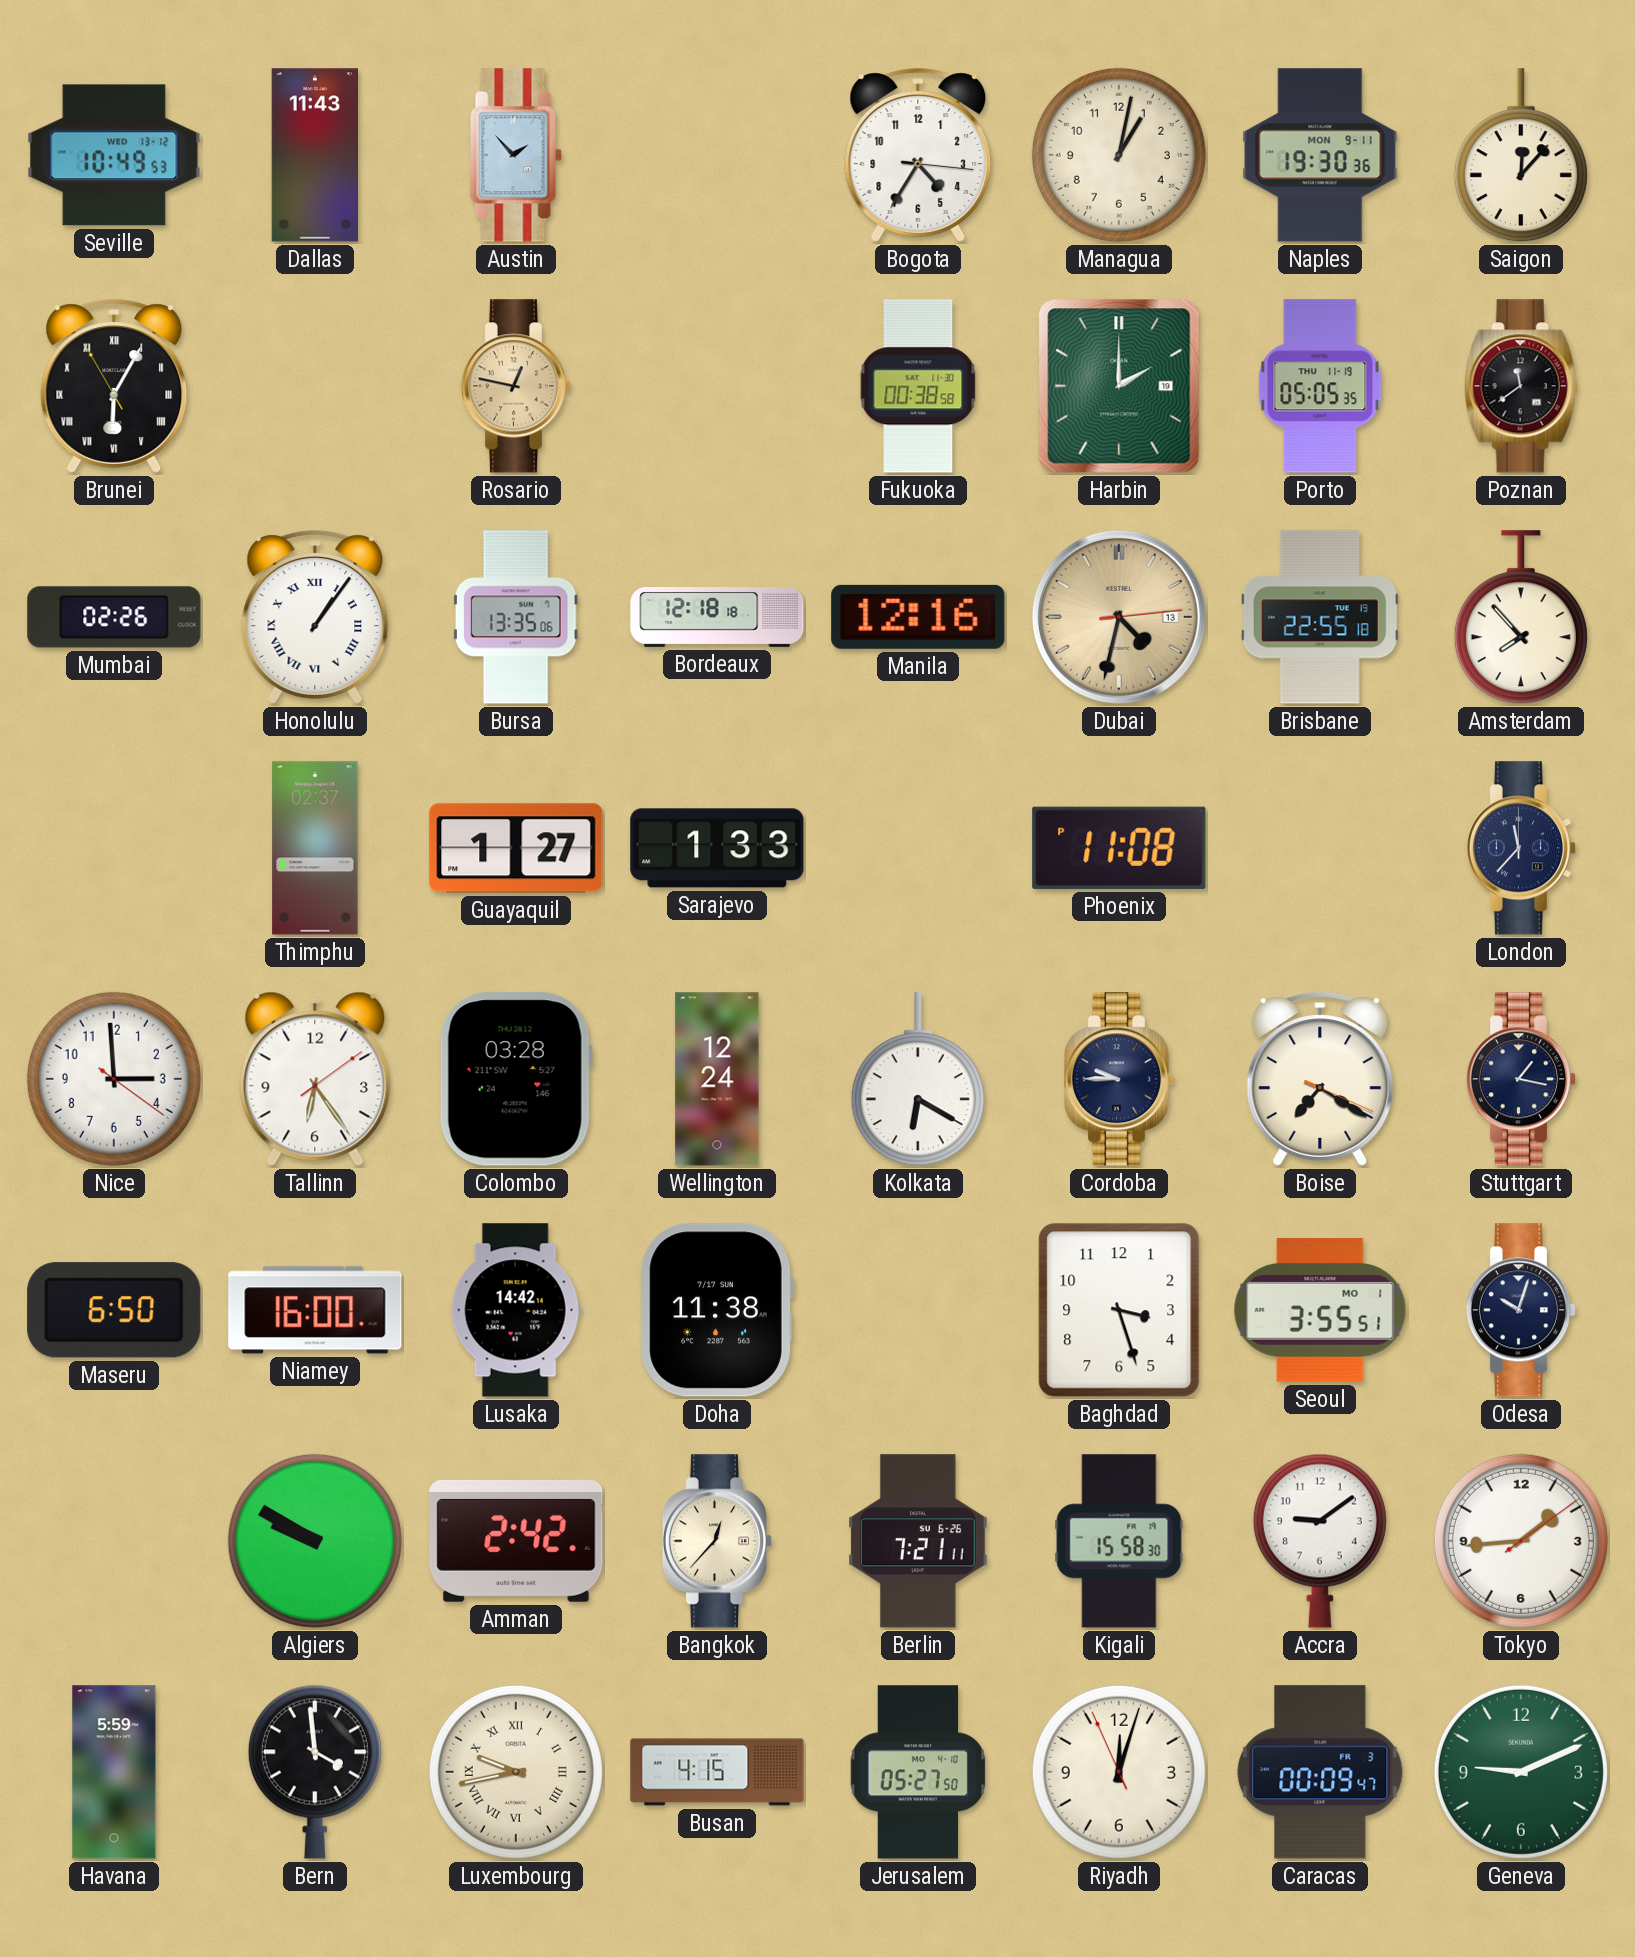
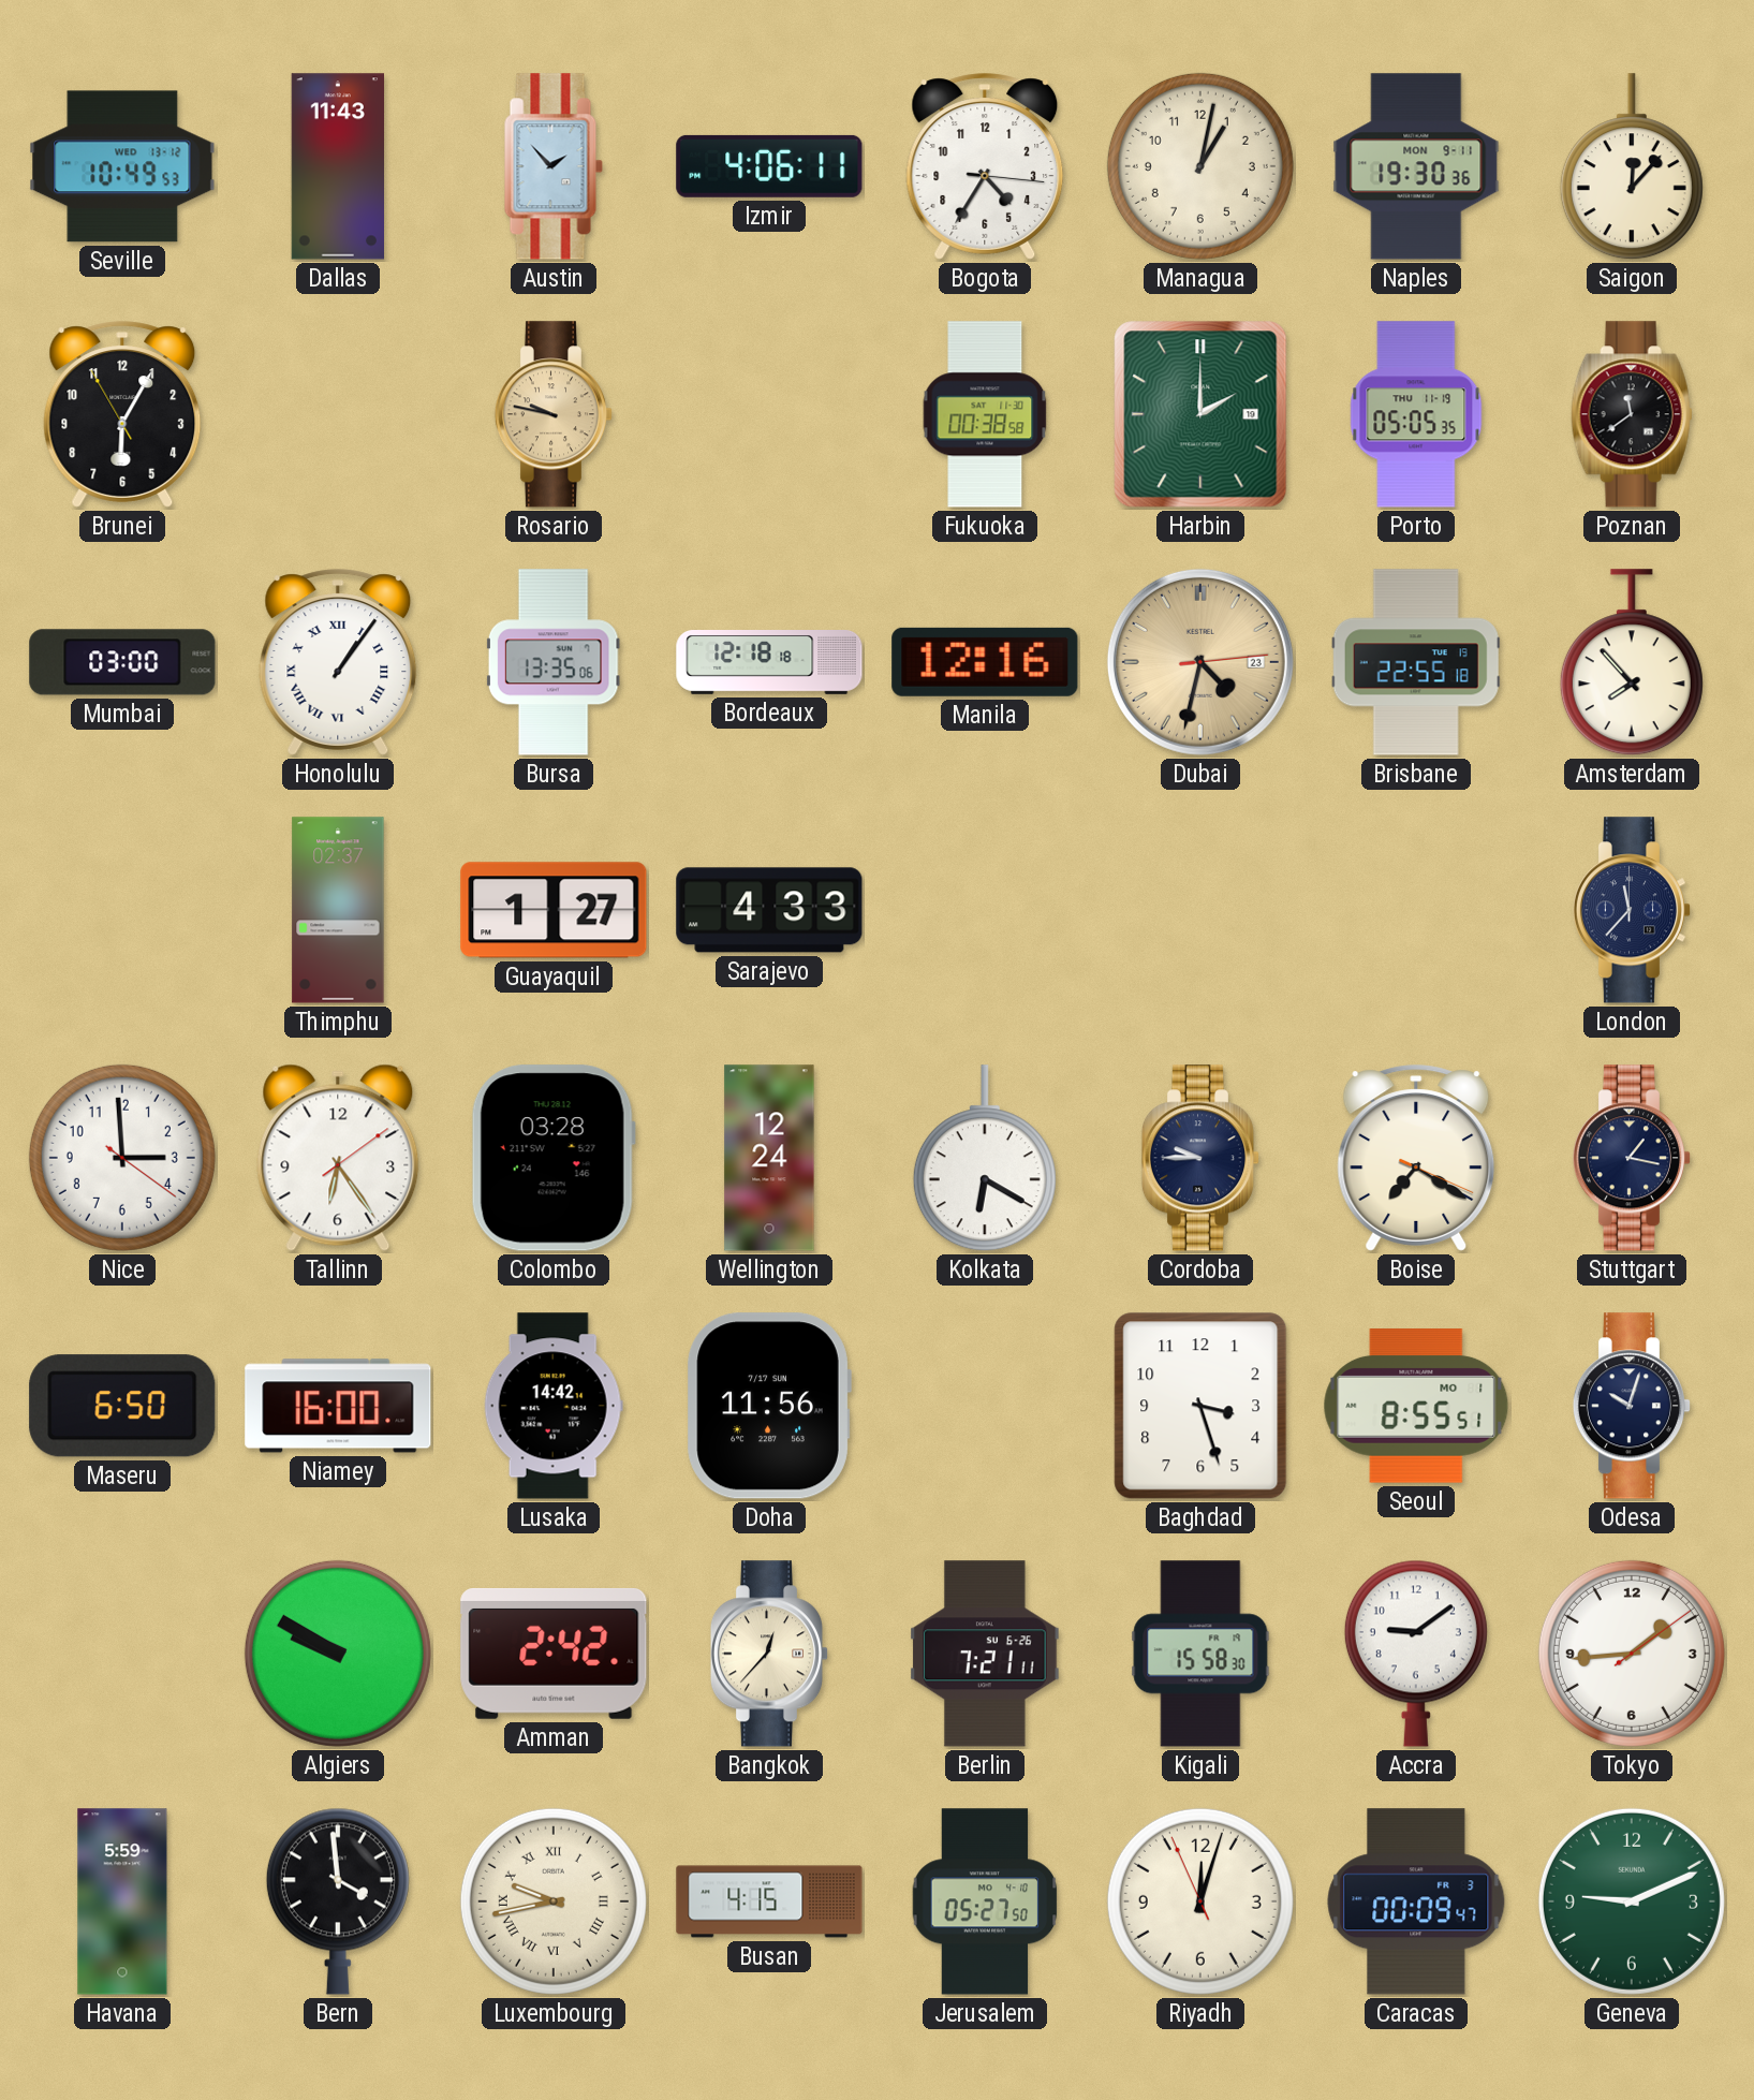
Izmir: none -> 4:06
Brunei numerals: Roman -> Arabic
Rosario: 12:47 -> 9:47
Mumbai: 02:26 -> 03:00
Dubai date: 13 -> 23
Sarajevo: 1:33 -> 4:33
Phoenix: 11:08 -> none
Doha: 11:38 -> 11:56
Seoul: 3:55 -> 8:55
